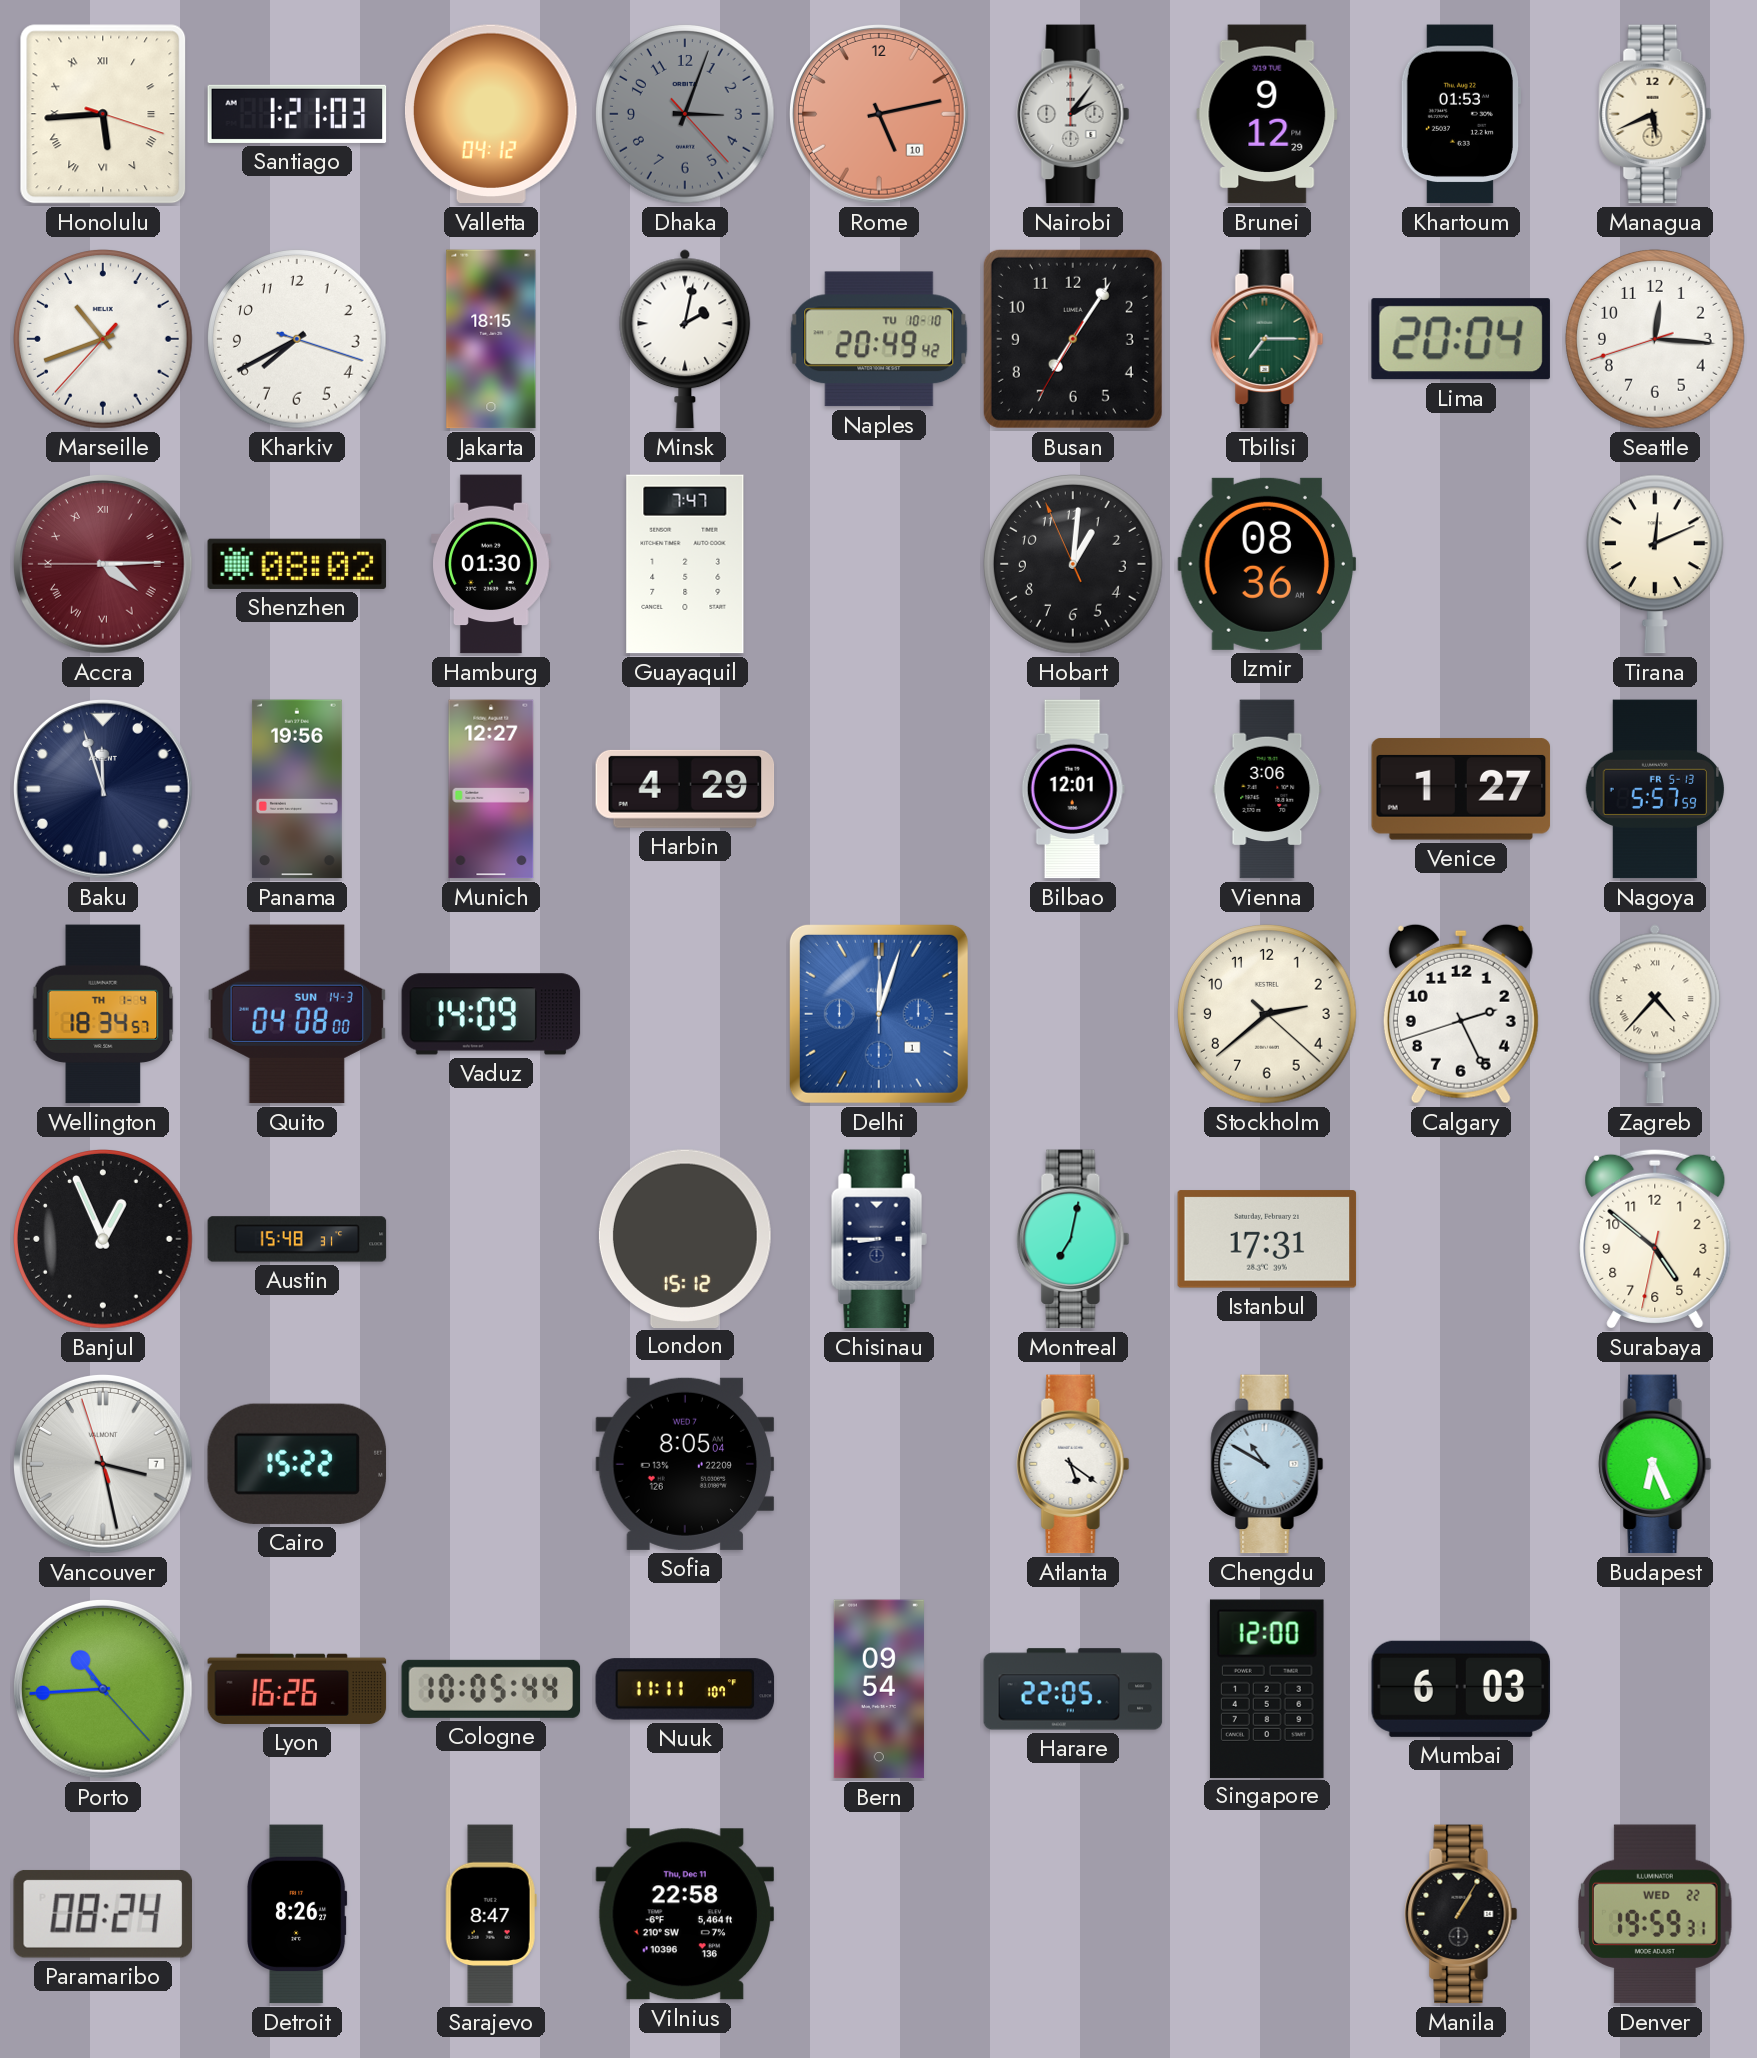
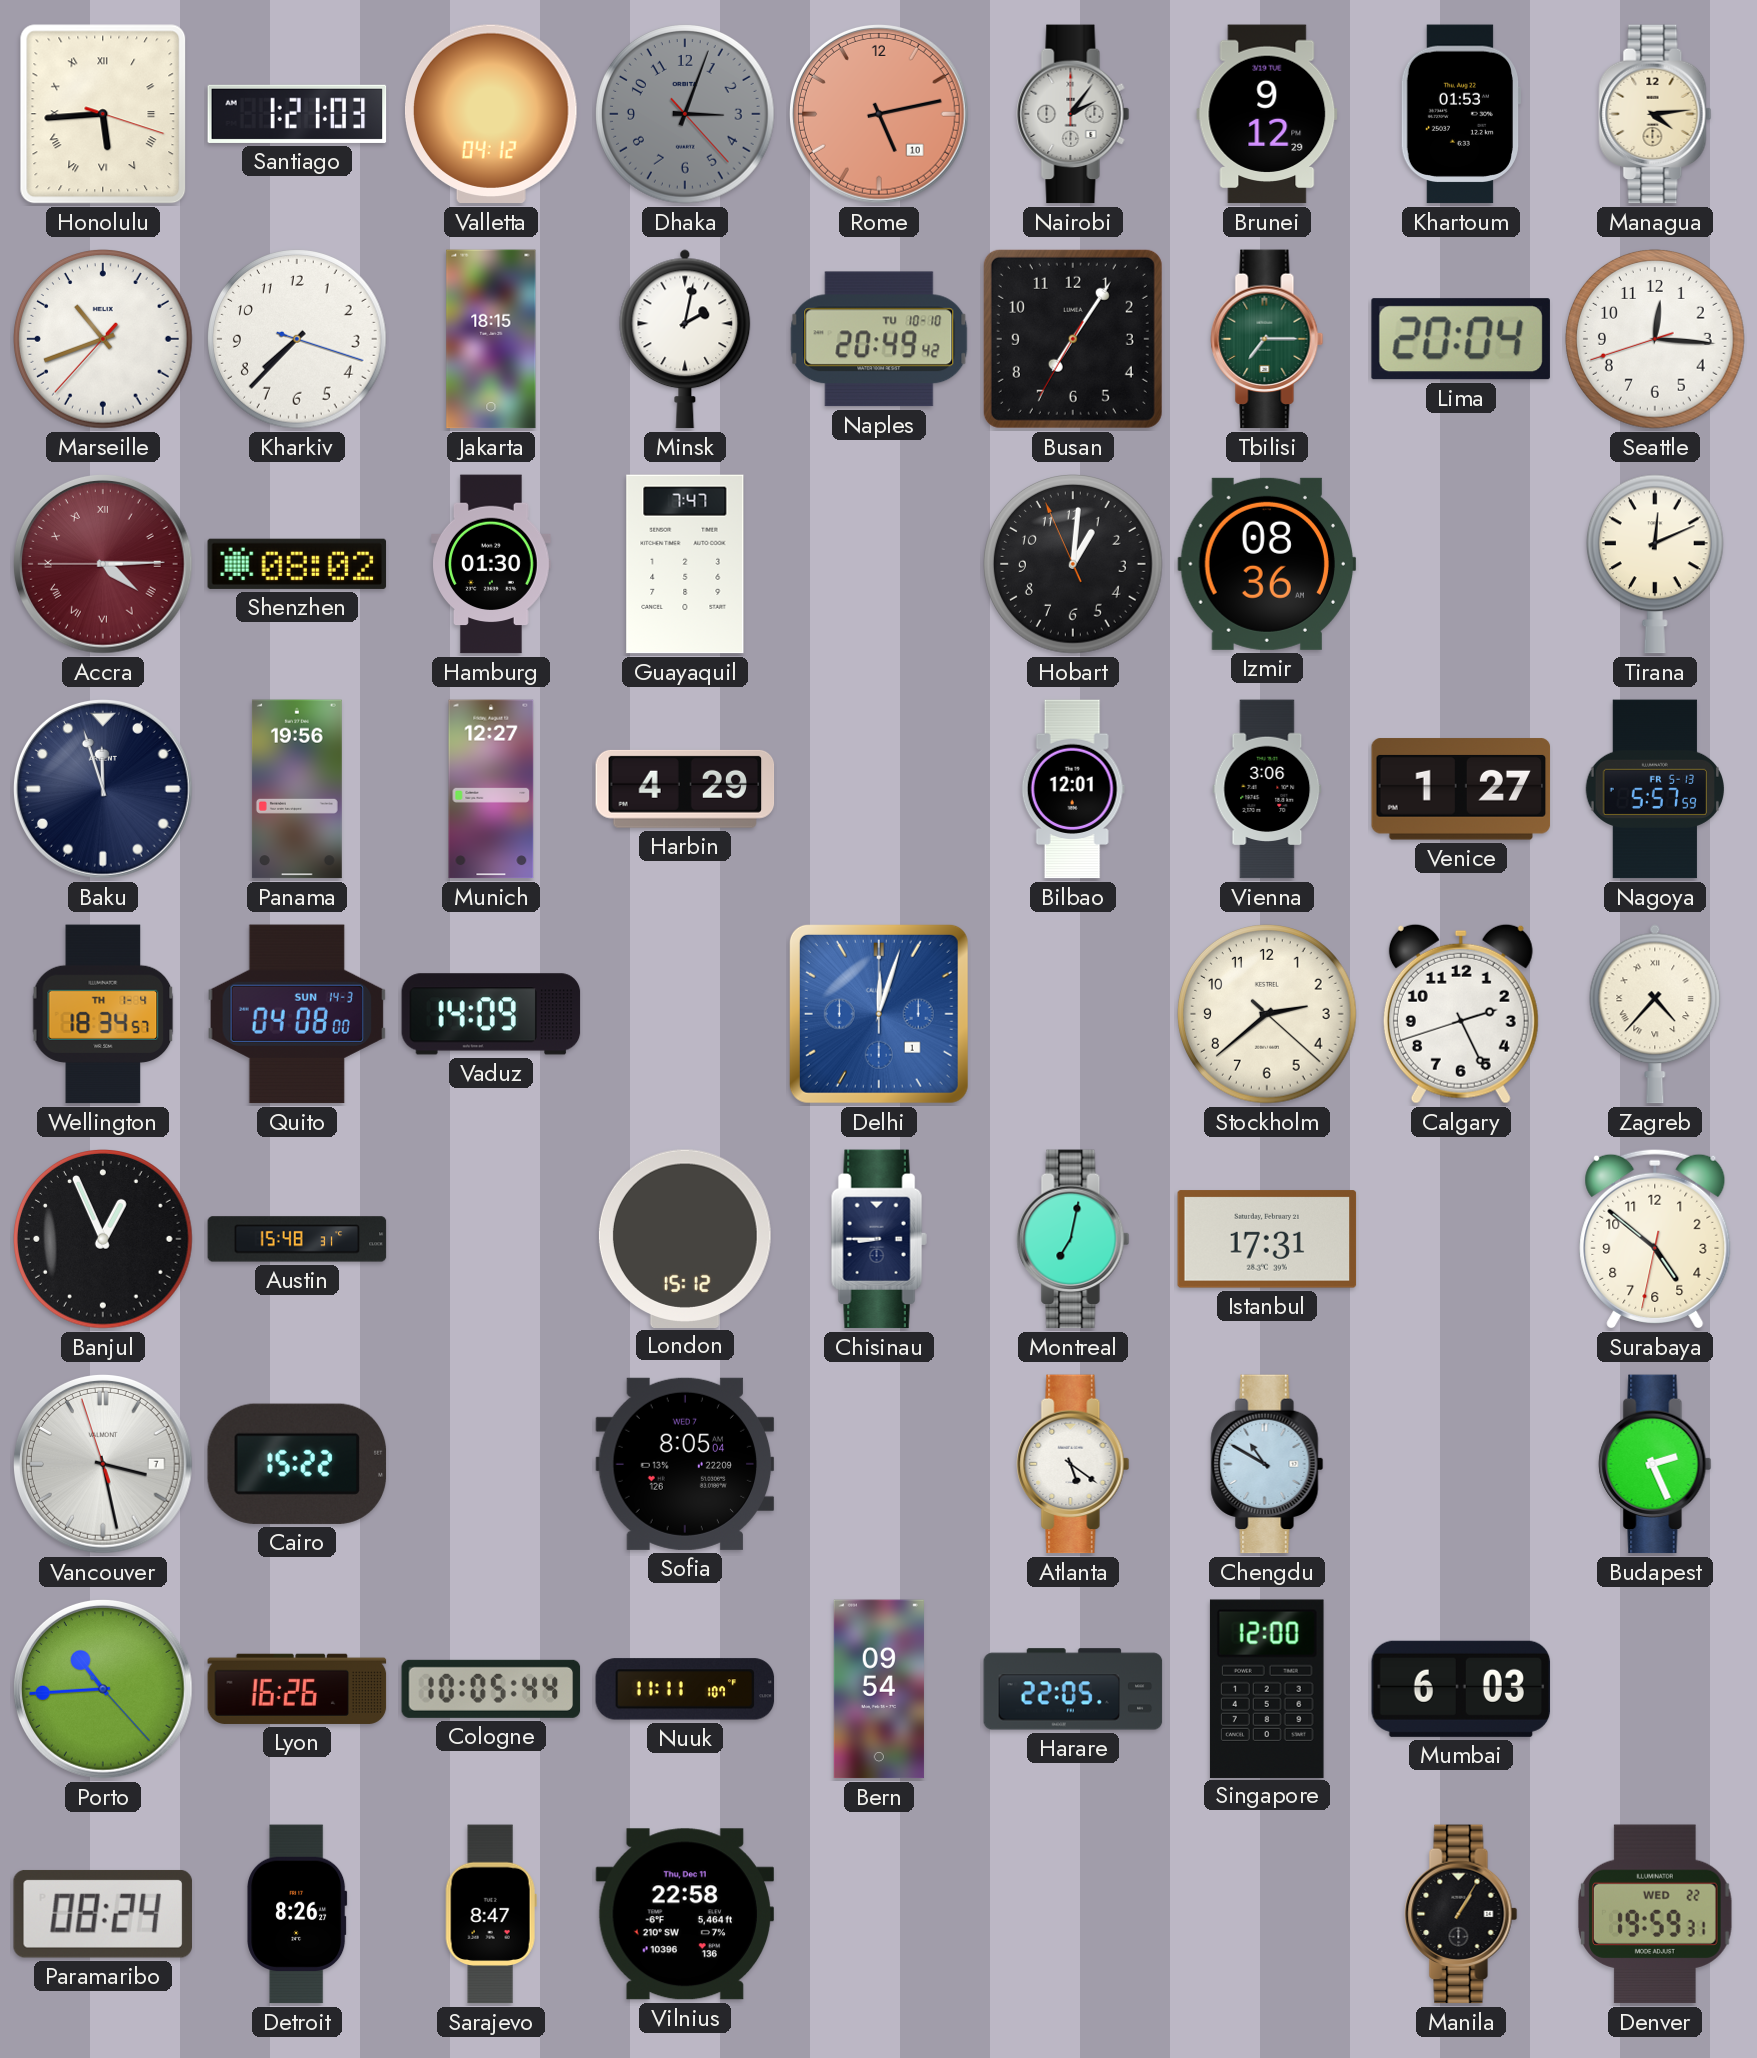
Managua: 5:41 -> 4:14
Kharkiv: 7:40 -> 7:37
Budapest: 6:26 -> 2:26
